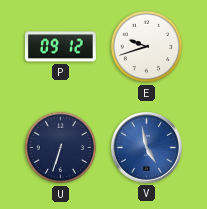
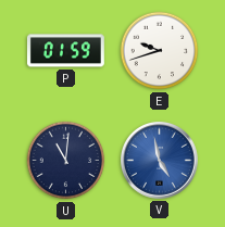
P: 09:12 -> 01:59
U: 6:33 -> 11:01
